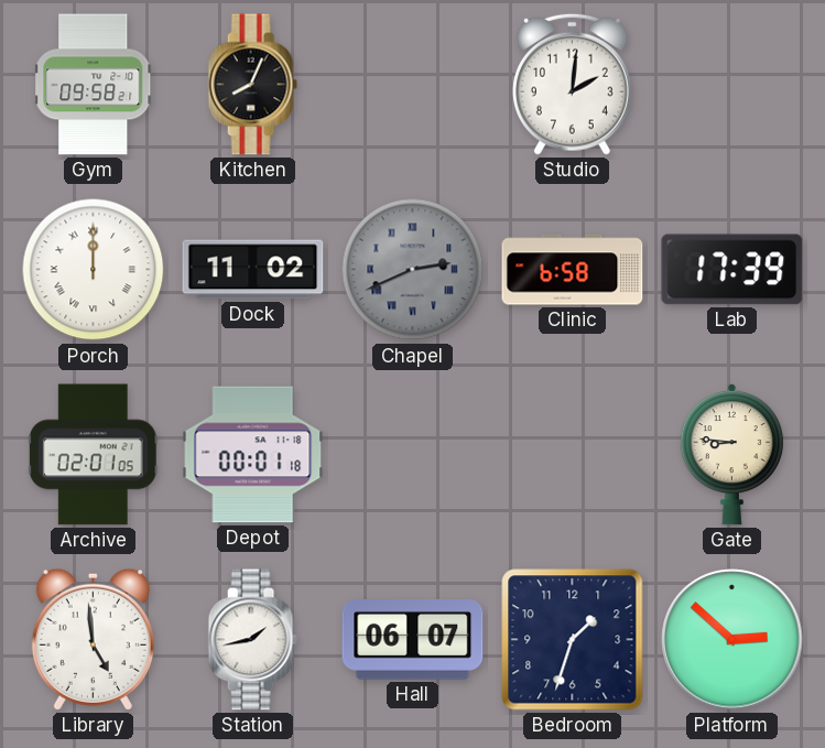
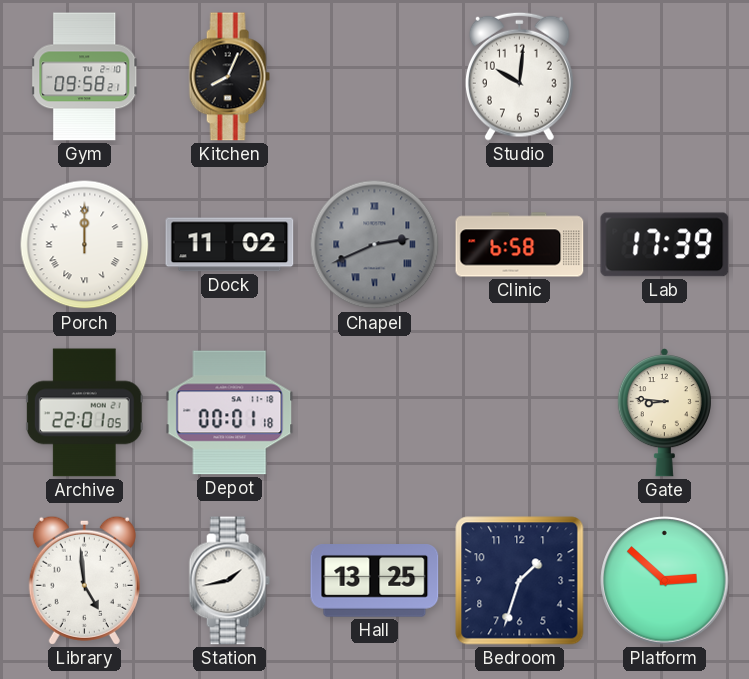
Studio: 2:01 -> 10:01
Archive: 02:01 -> 22:01
Hall: 06:07 -> 13:25
